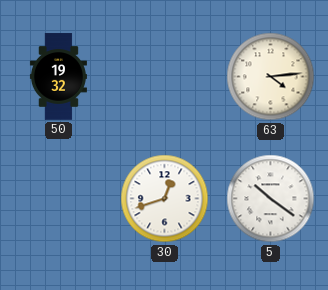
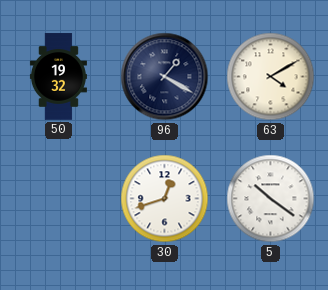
96: none -> 1:20
63: 4:14 -> 4:10
